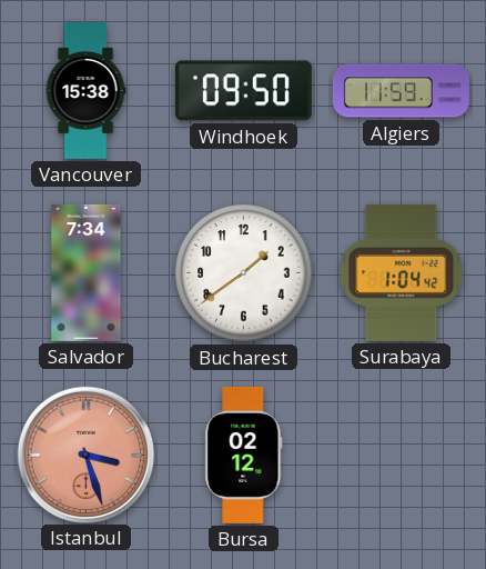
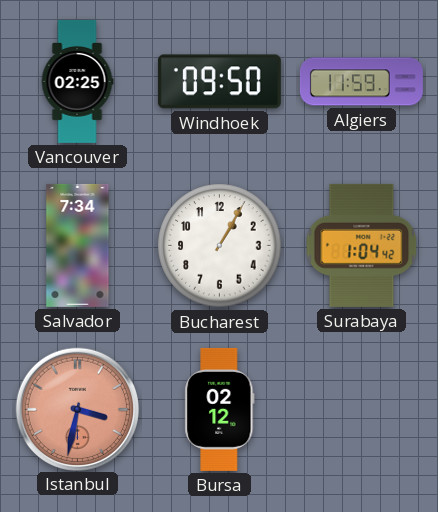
Vancouver: 15:38 -> 02:25
Bucharest: 1:39 -> 1:05
Istanbul: 3:27 -> 3:32
